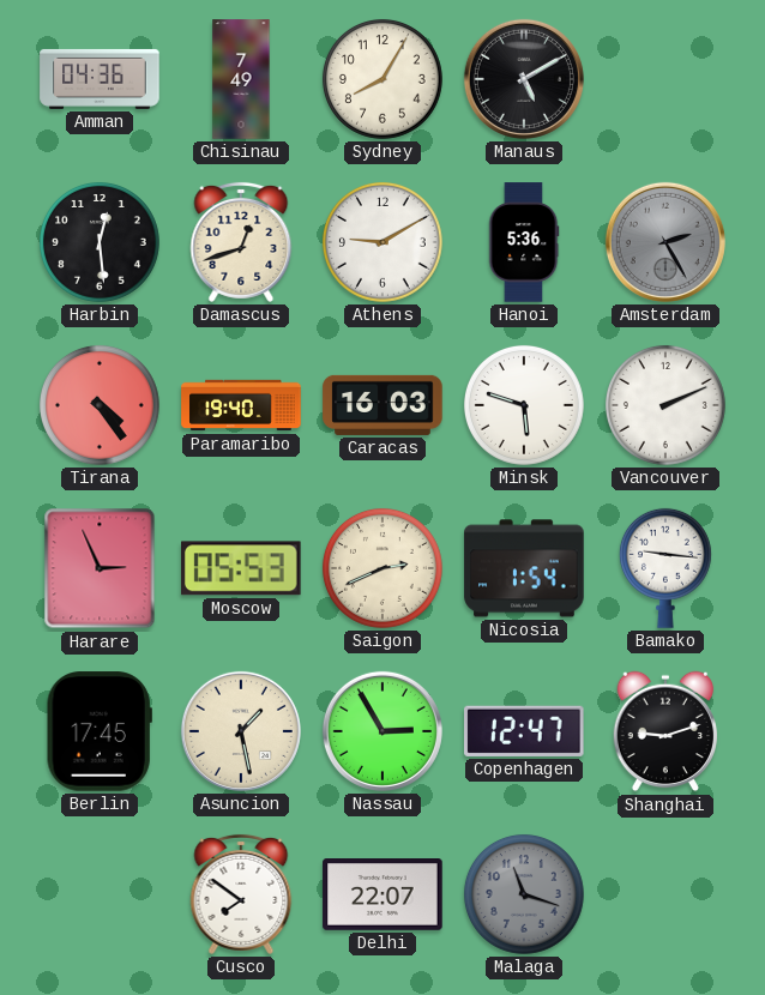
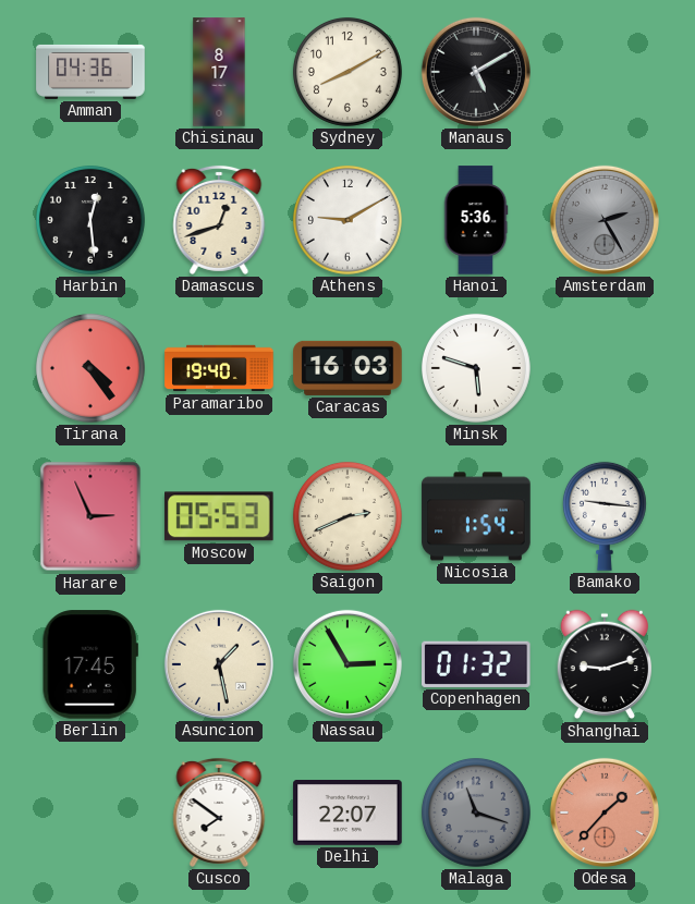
Chisinau: 7:49 -> 8:17
Sydney: 8:05 -> 8:10
Vancouver: 2:11 -> none
Copenhagen: 12:47 -> 01:32
Odesa: none -> 1:37
